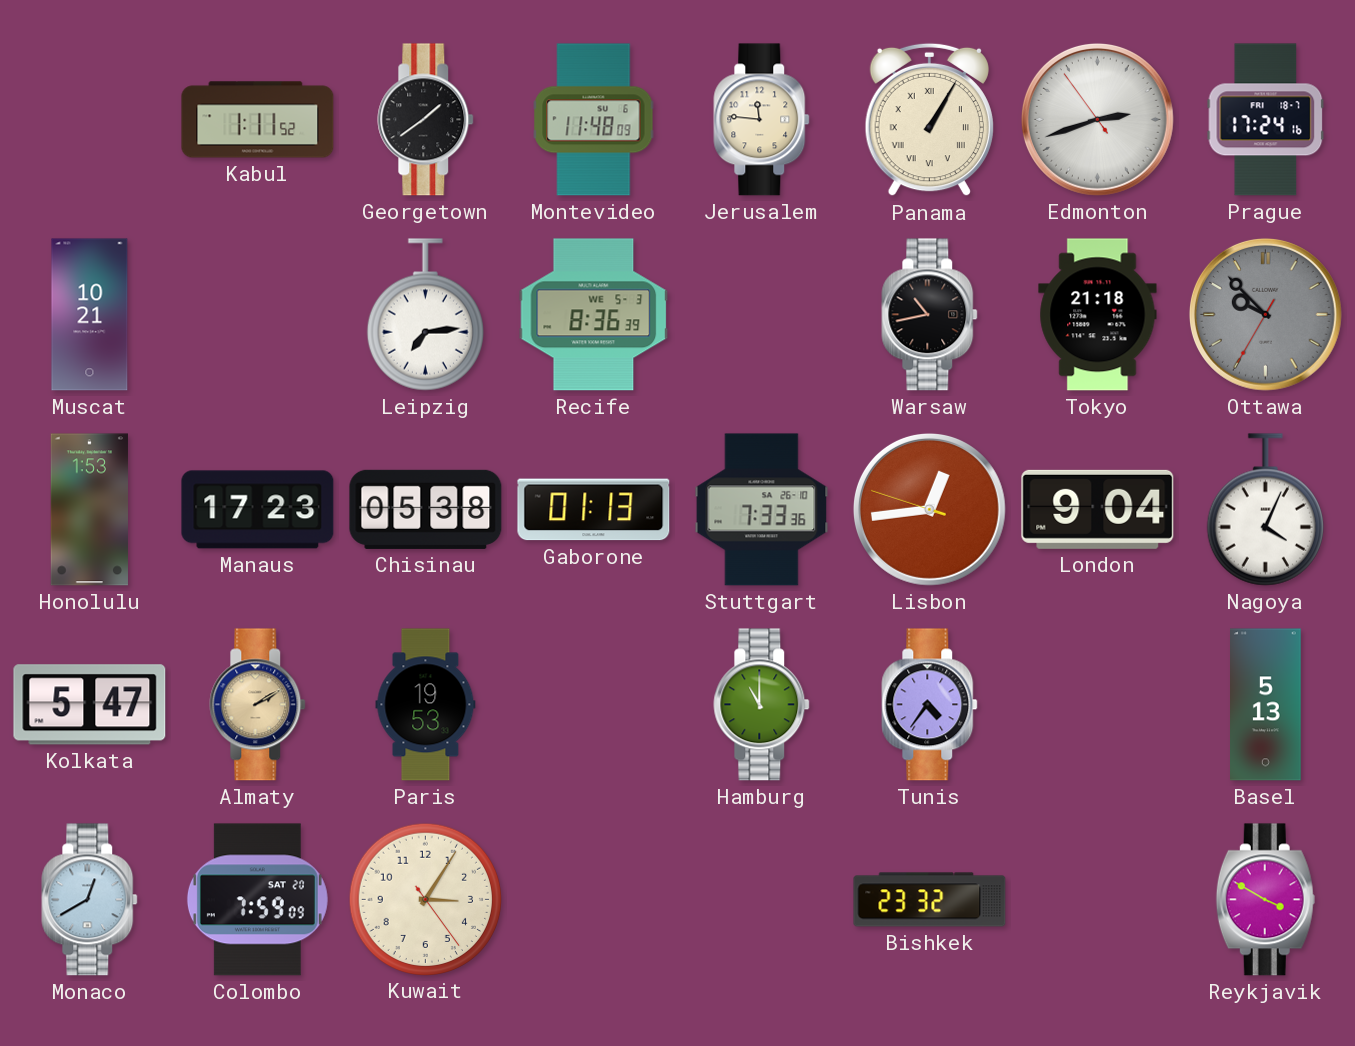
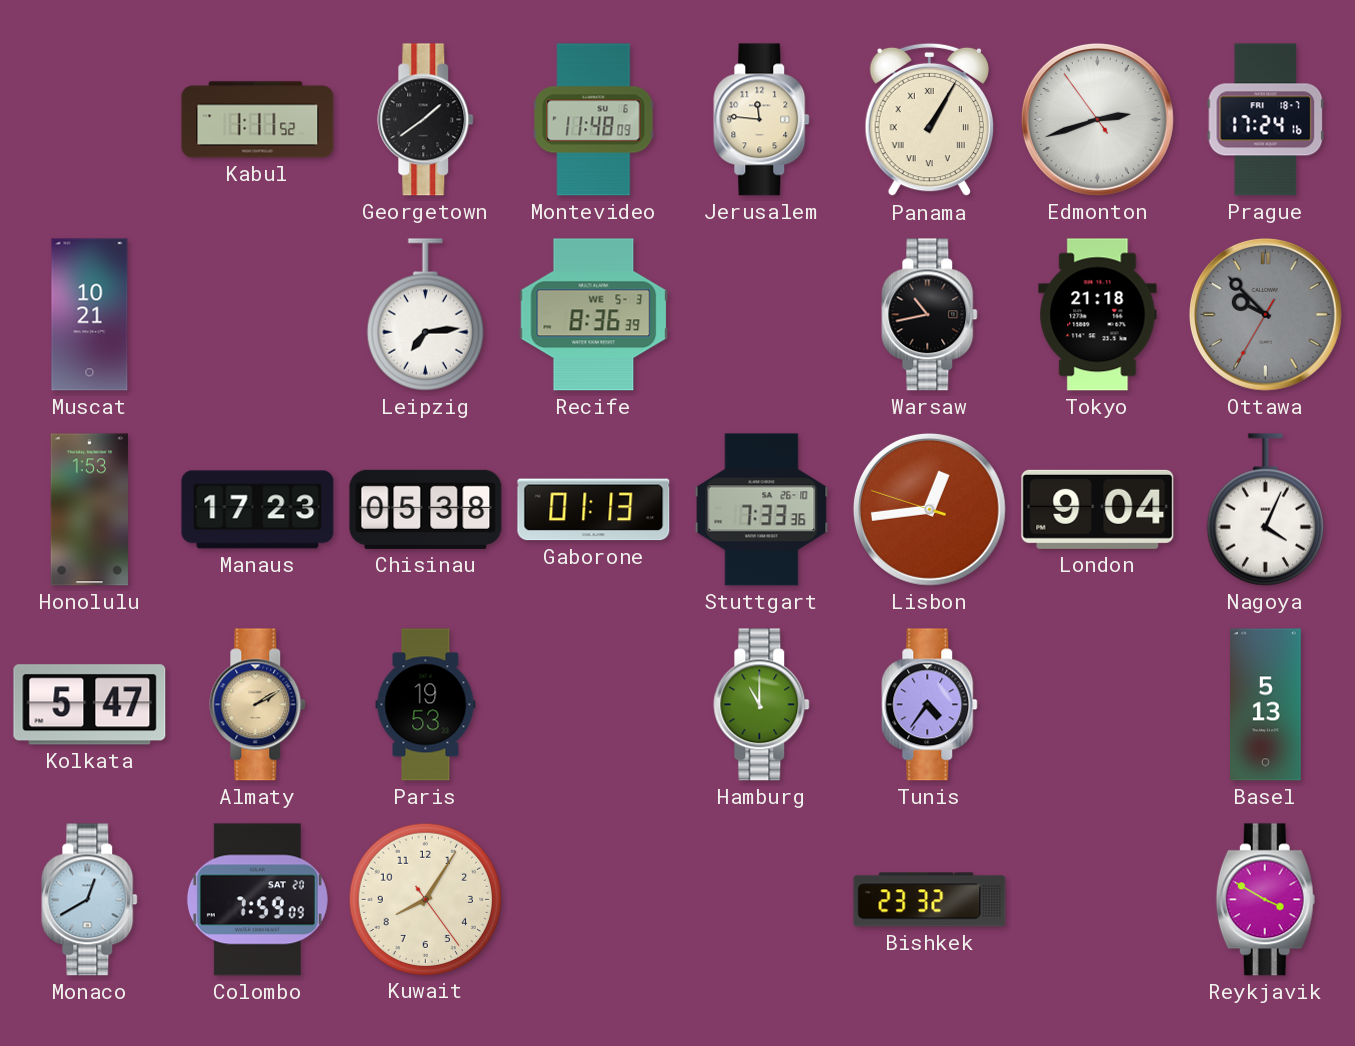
Kuwait: 3:05 -> 8:05
